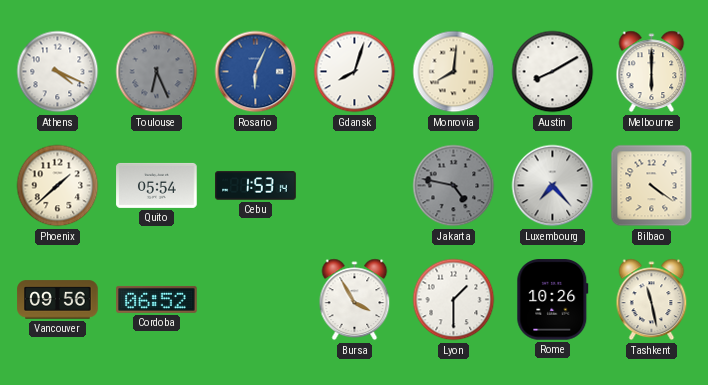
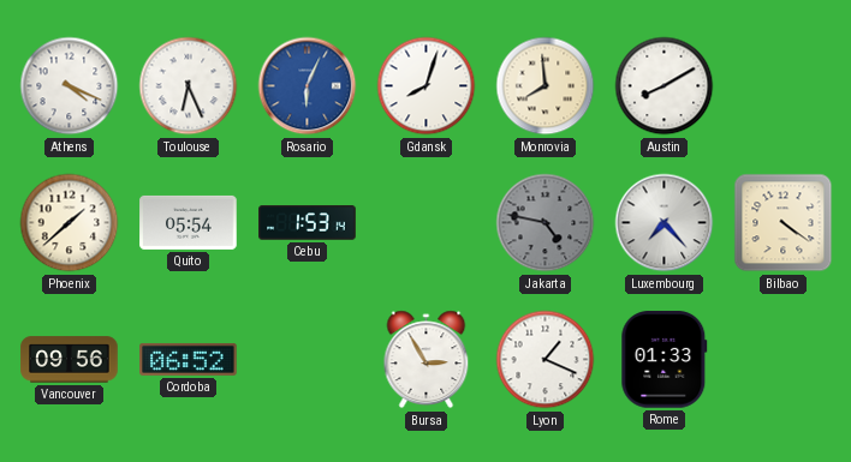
Toulouse dial: grey -> white
Monrovia: 8:01 -> 7:59
Melbourne: 6:00 -> none
Bursa: 3:55 -> 2:55
Lyon: 1:30 -> 1:19
Rome: 10:26 -> 01:33
Tashkent: 11:28 -> none
